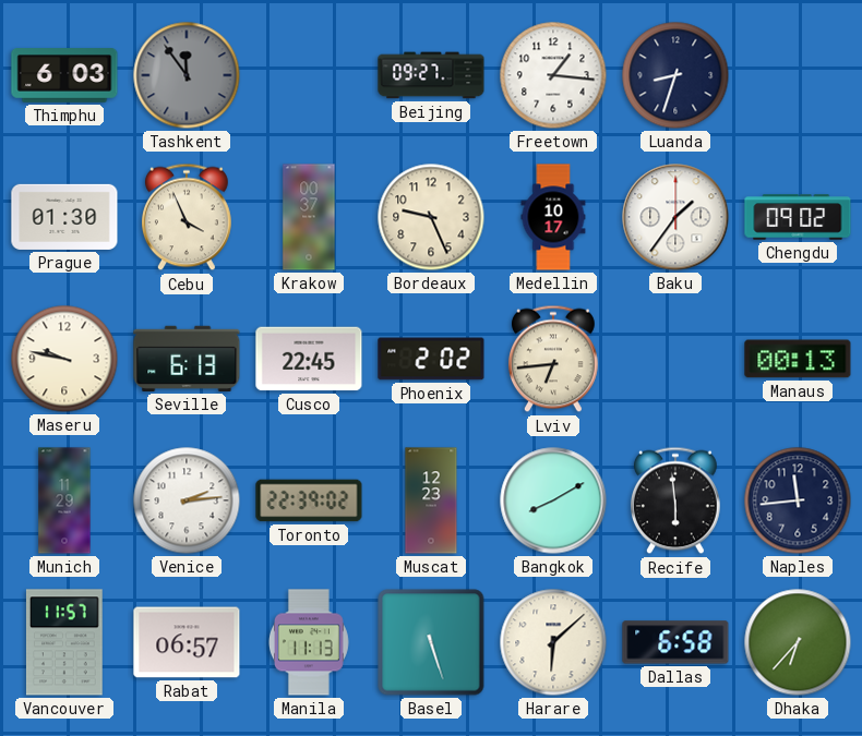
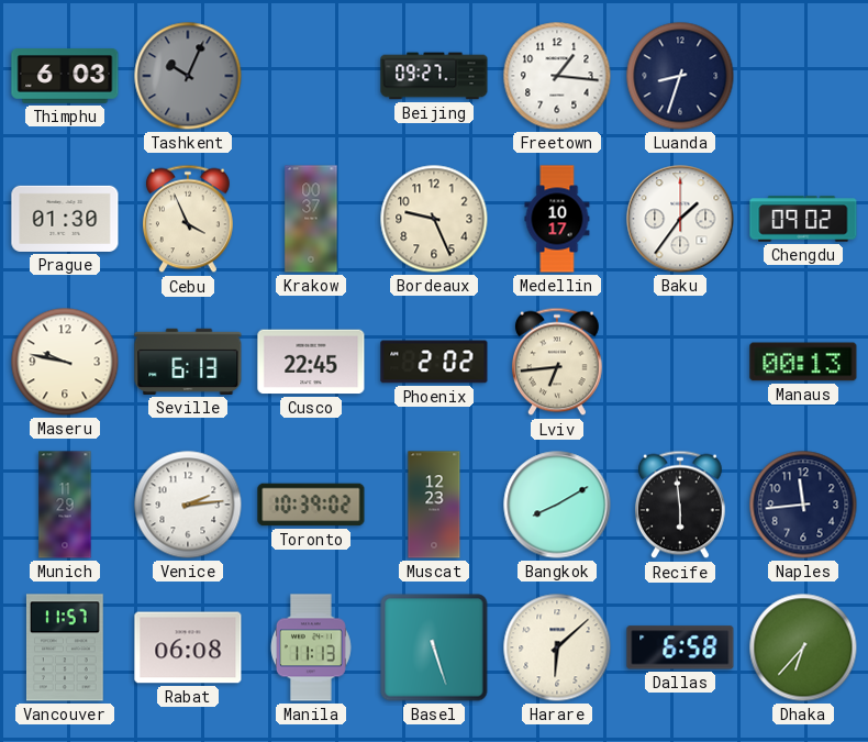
Tashkent: 11:54 -> 10:04
Toronto: 22:39 -> 10:39
Rabat: 06:57 -> 06:08
